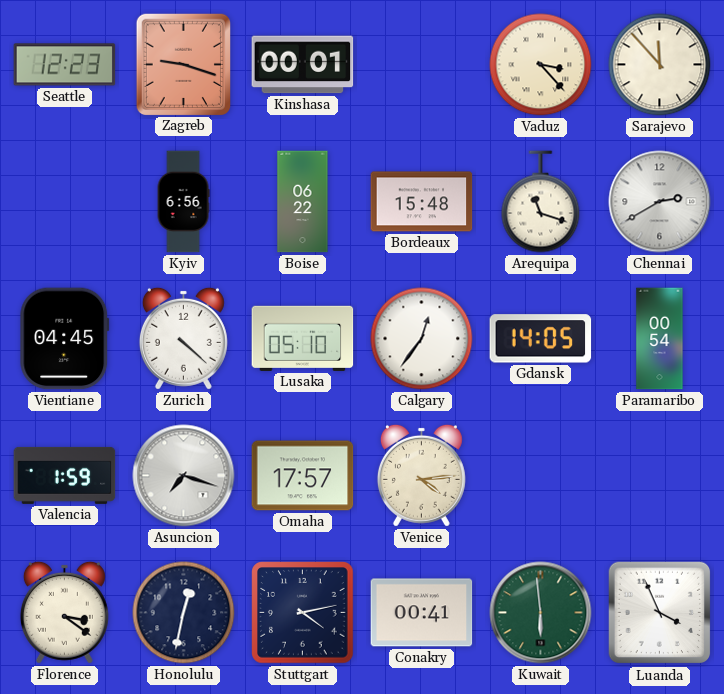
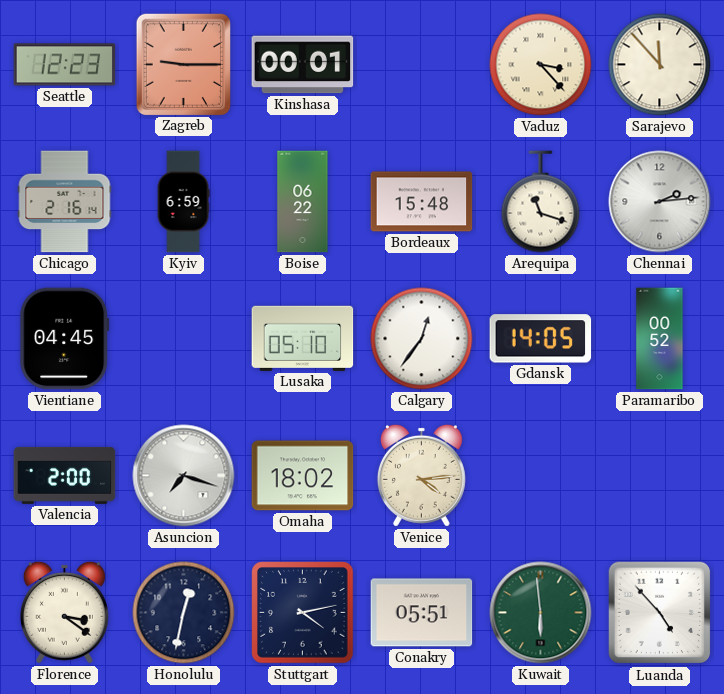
Zagreb: 9:18 -> 9:15
Chicago: none -> 2:16
Kyiv: 6:56 -> 6:59
Chennai: 2:40 -> 2:14
Zurich: 4:22 -> none
Paramaribo: 00:54 -> 00:52
Valencia: 1:59 -> 2:00
Omaha: 17:57 -> 18:02
Conakry: 00:41 -> 05:51
Luanda: 3:56 -> 4:53
